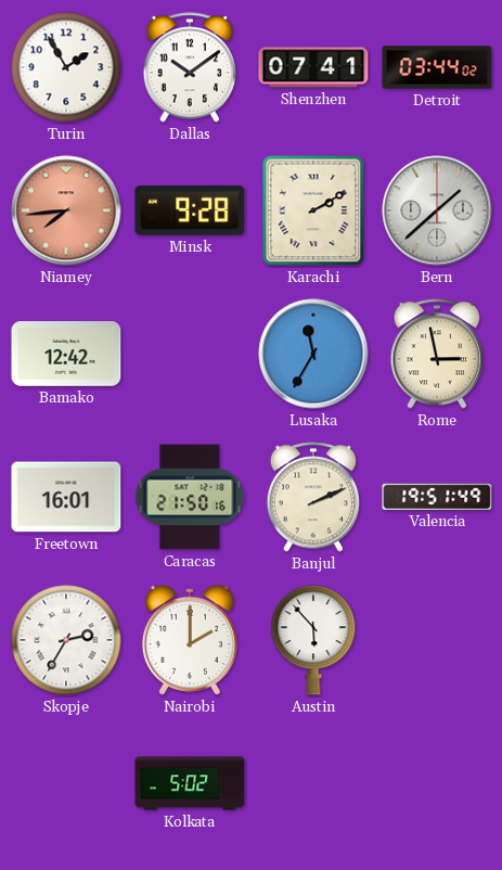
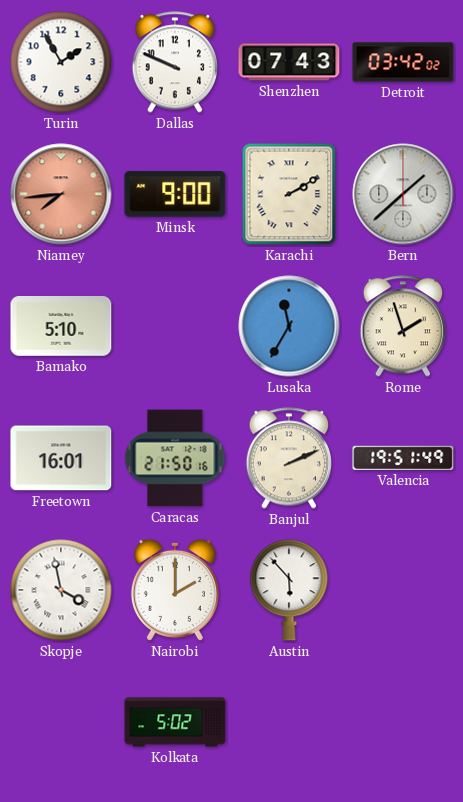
Dallas: 10:09 -> 9:49
Shenzhen: 07:41 -> 07:43
Detroit: 03:44 -> 03:42
Minsk: 9:28 -> 9:00
Bamako: 12:42 -> 5:10
Rome: 2:58 -> 1:57
Skopje: 2:35 -> 3:58
